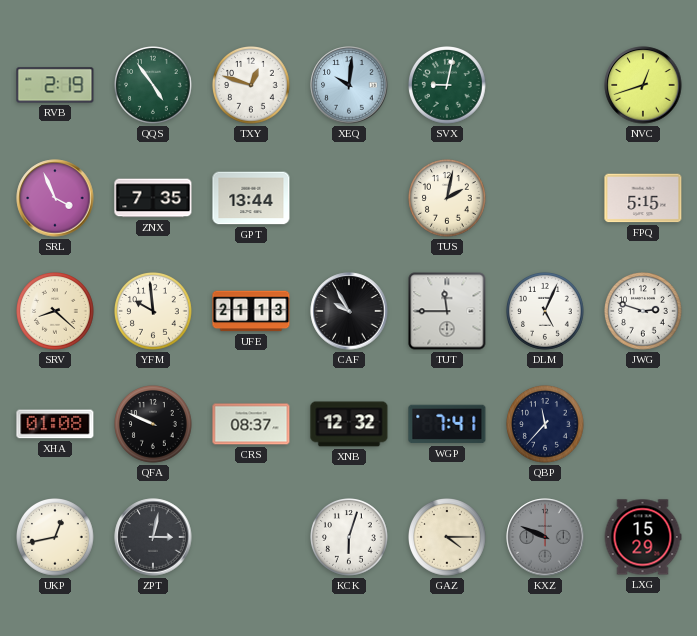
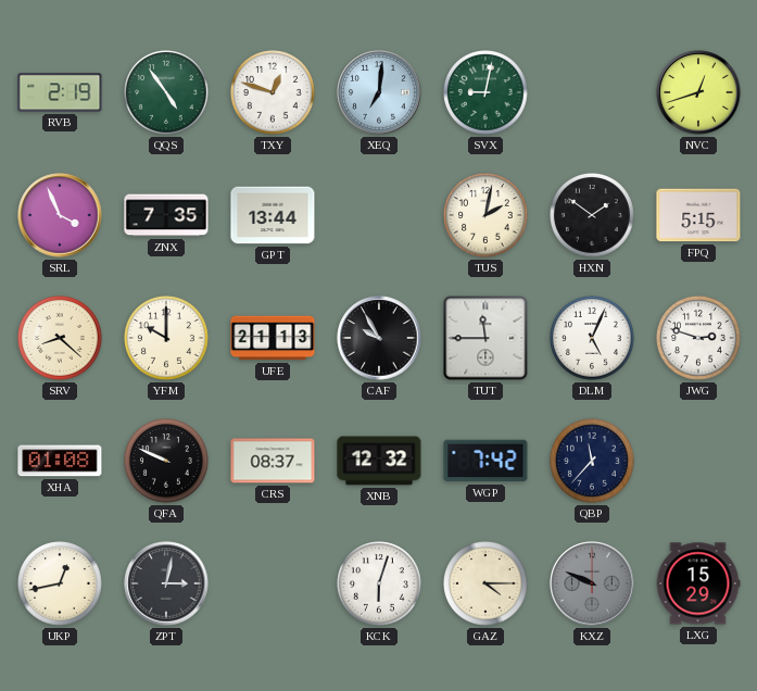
XEQ: 10:01 -> 7:01
HXN: none -> 1:51
YFM: 9:59 -> 10:00
WGP: 7:41 -> 7:42
